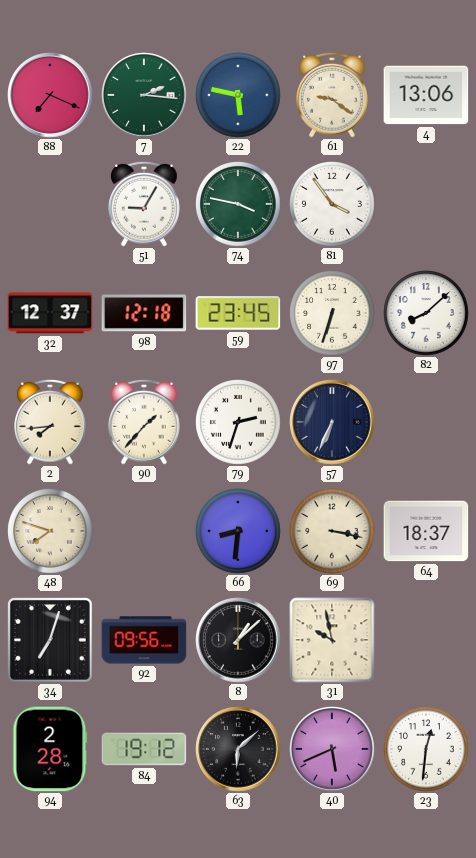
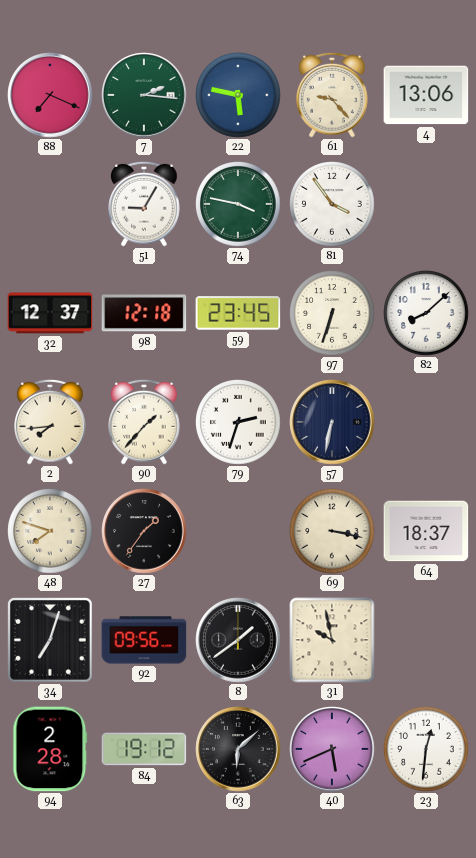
61: 9:21 -> 9:23
57: 6:34 -> 6:32
27: none -> 1:36
66: 8:31 -> none
8: 1:08 -> 1:39
